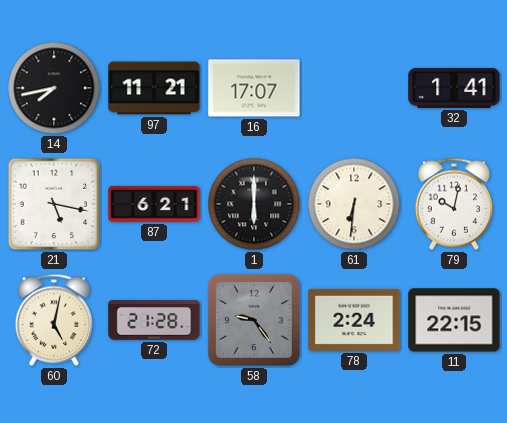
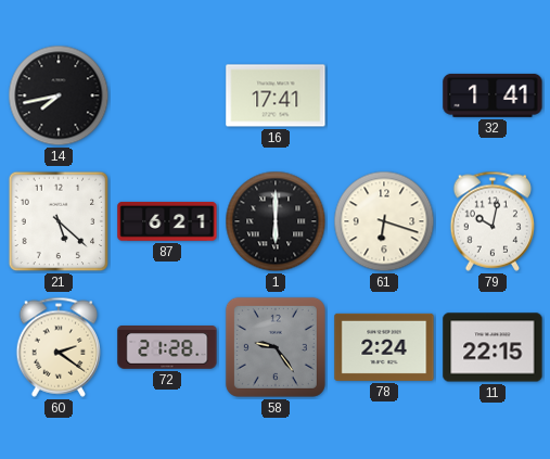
97: 11:21 -> none
16: 17:07 -> 17:41
21: 5:17 -> 5:22
61: 6:31 -> 6:18
60: 5:02 -> 2:21
